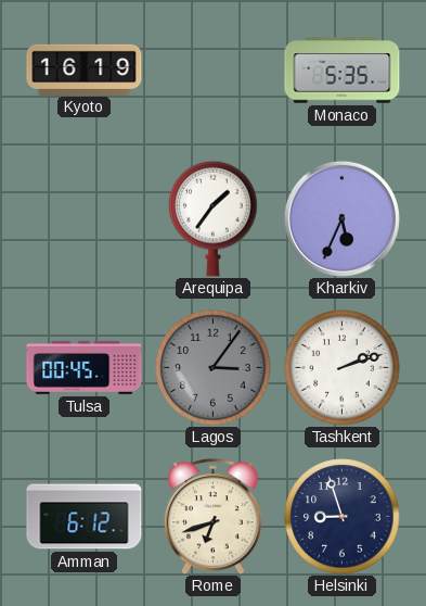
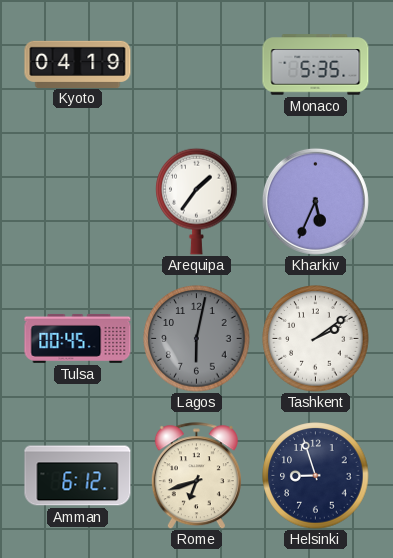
Kyoto: 16:19 -> 04:19
Lagos: 3:06 -> 6:02
Tashkent: 2:12 -> 2:09
